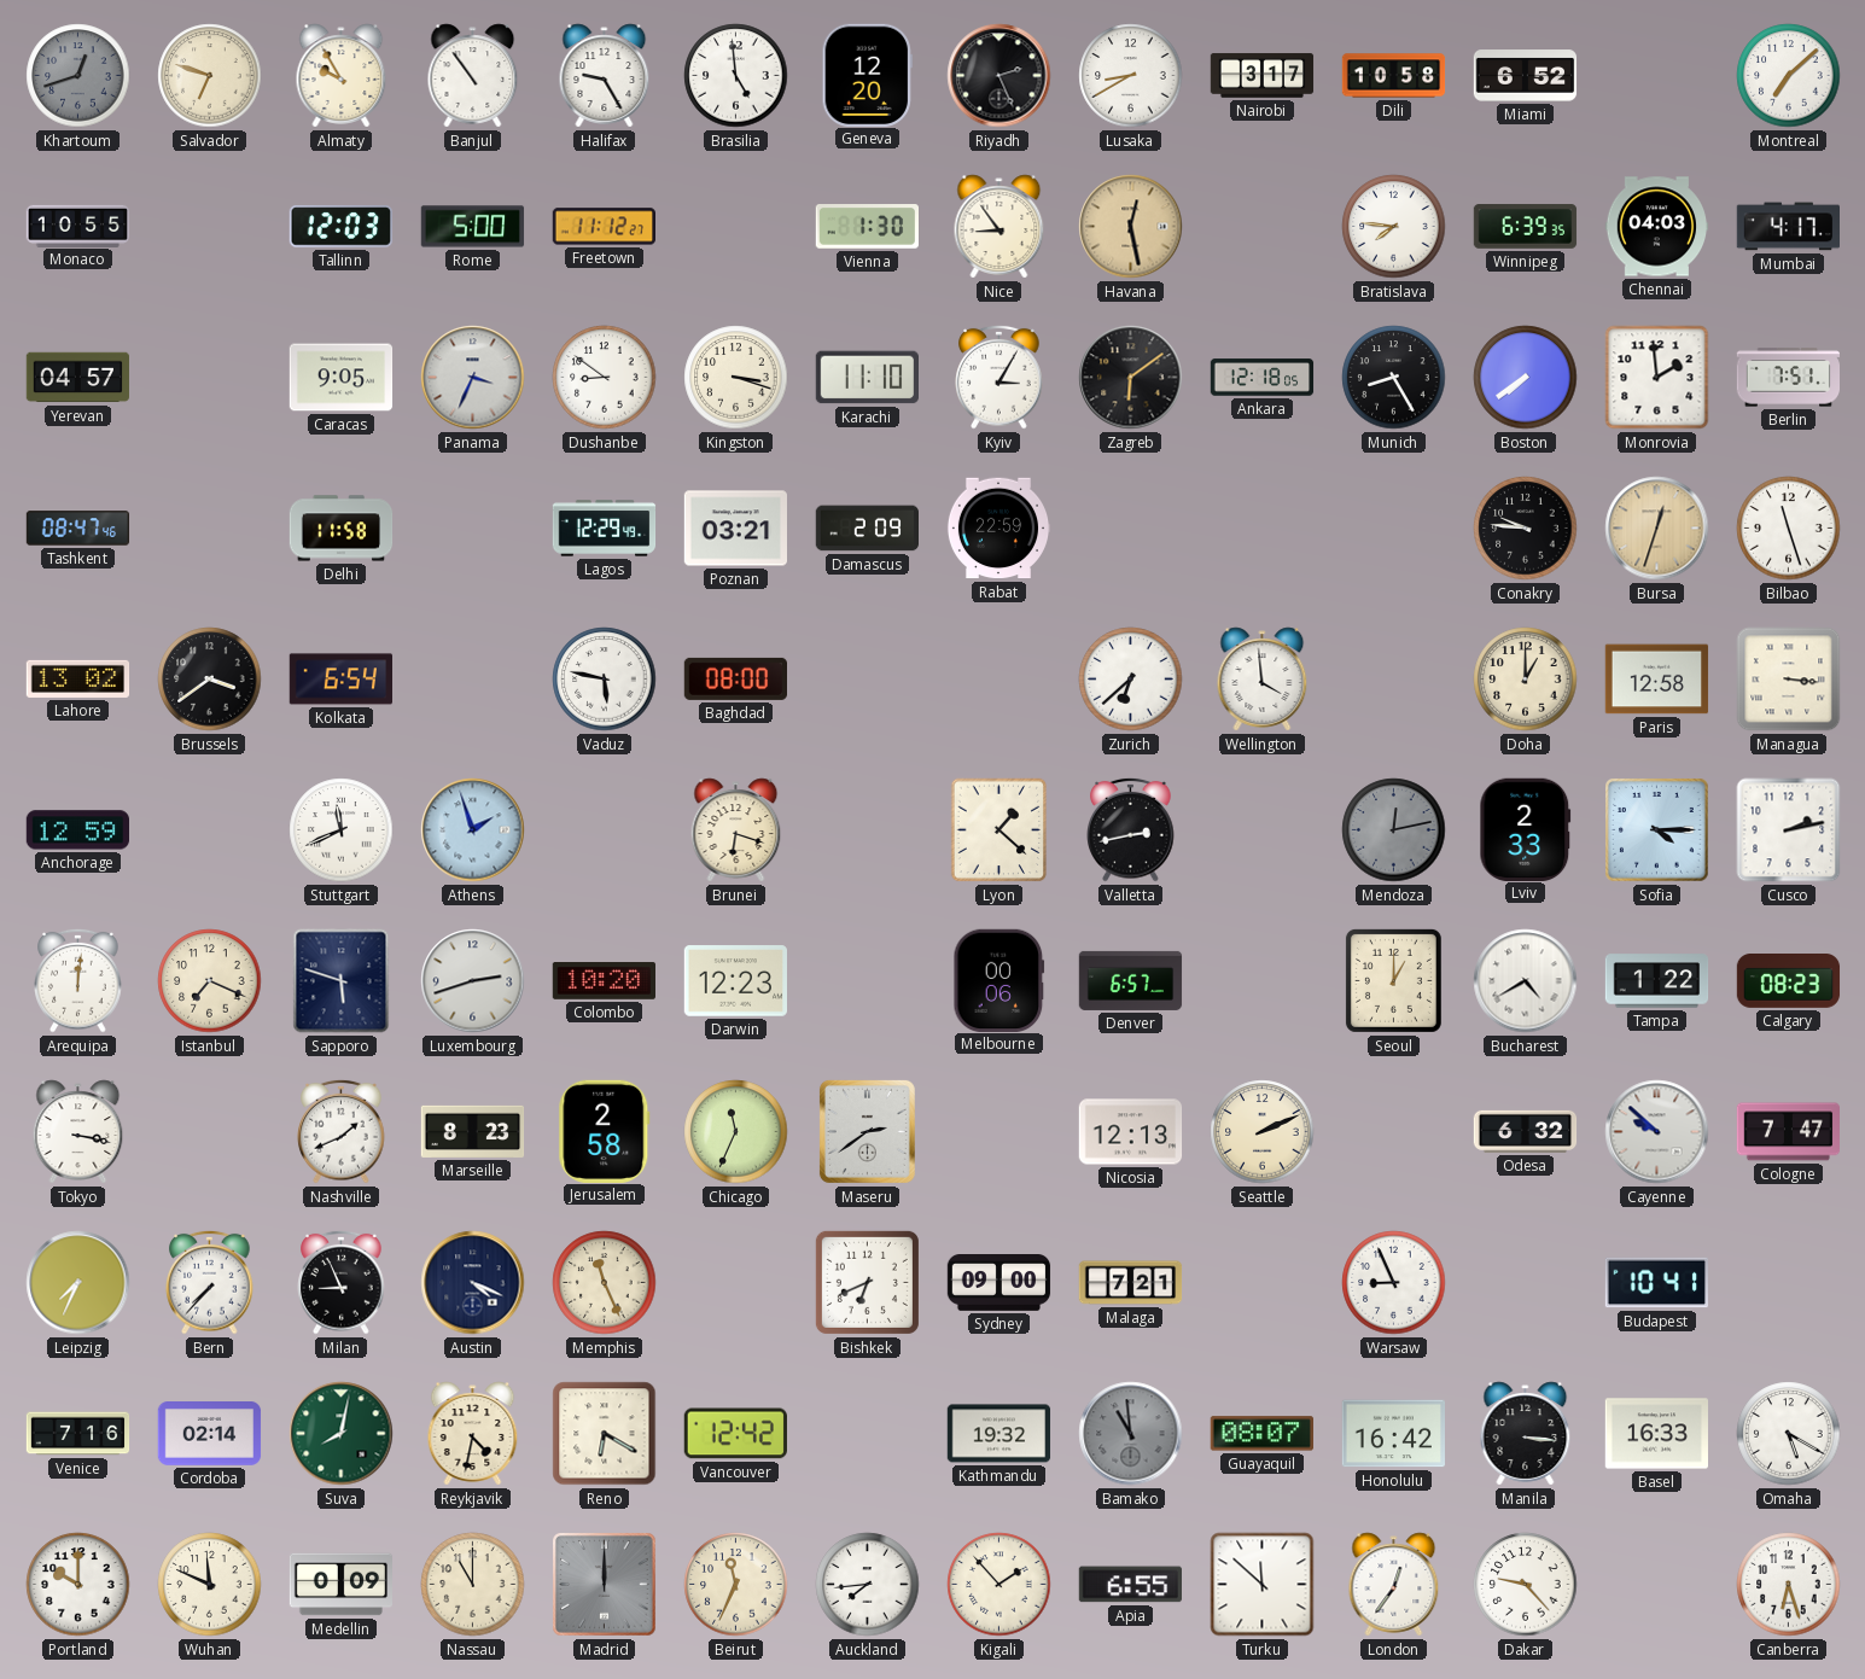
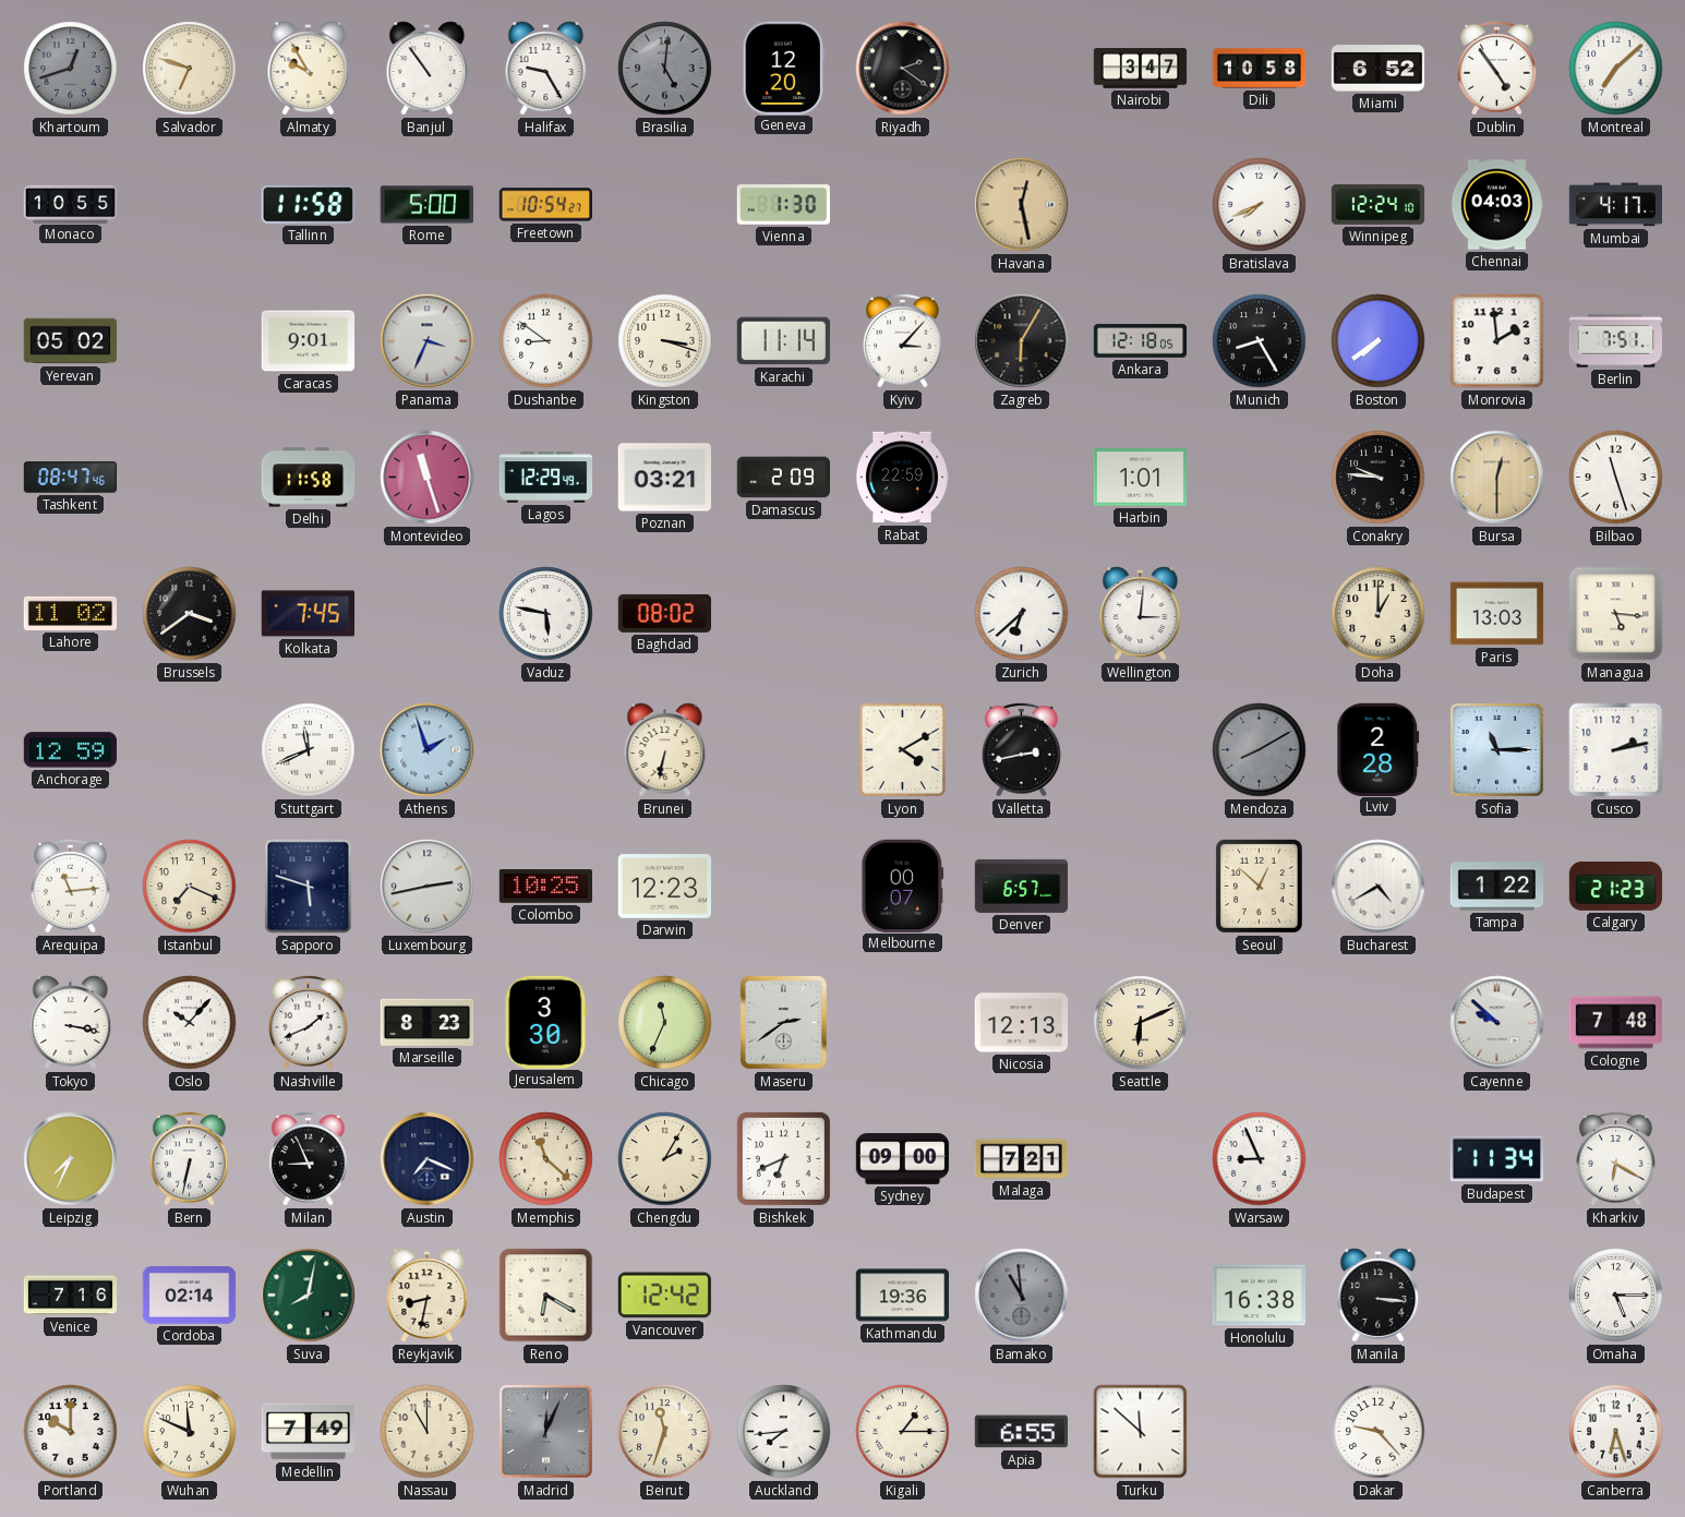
Brasilia: 4:59 -> 5:01
Brasilia dial: white -> grey
Riyadh: 2:26 -> 2:21
Lusaka: 8:40 -> none
Nairobi: 3:17 -> 3:47
Dublin: none -> 4:54
Tallinn: 12:03 -> 11:58
Freetown: 11:12 -> 10:54
Nice: 8:54 -> none
Bratislava: 7:46 -> 7:41
Winnipeg: 6:39 -> 12:24
Yerevan: 04:57 -> 05:02
Caracas: 9:05 -> 9:01
Karachi: 11:10 -> 11:14
Kyiv: 3:05 -> 3:07
Zagreb: 6:09 -> 6:05
Montevideo: none -> 11:27
Harbin: none -> 1:01
Bursa: 12:33 -> 12:30
Lahore: 13:02 -> 11:02
Kolkata: 6:54 -> 7:45
Baghdad: 08:00 -> 08:02
Wellington: 3:59 -> 3:01
Paris: 12:58 -> 13:03
Managua: 3:16 -> 5:16
Brunei: 6:18 -> 6:32
Lyon: 1:22 -> 4:10
Mendoza: 12:13 -> 8:10
Lviv: 2:33 -> 2:28
Sofia: 4:15 -> 11:15
Arequipa: 12:01 -> 11:14
Luxembourg: 2:42 -> 2:43
Colombo: 10:20 -> 10:25
Melbourne: 00:06 -> 00:07
Seoul: 1:00 -> 12:52
Calgary: 08:23 -> 21:23
Oslo: none -> 10:07
Jerusalem: 2:58 -> 3:30
Seattle: 2:11 -> 6:11
Odesa: 6:32 -> none
Cologne: 7:47 -> 7:48
Bern: 7:37 -> 6:32
Austin: 4:19 -> 7:19
Memphis: 11:26 -> 11:22
Chengdu: none -> 2:05
Budapest: 10:41 -> 11:34
Kharkiv: none -> 6:20
Reykjavik: 4:32 -> 8:32
Kathmandu: 19:32 -> 19:36
Guayaquil: 08:07 -> none
Honolulu: 16:42 -> 16:38
Basel: 16:33 -> none
Omaha: 5:20 -> 5:15
Medellin: 0:09 -> 7:49
Madrid: 12:00 -> 12:04
Beirut: 11:34 -> 11:33
Kigali: 1:53 -> 1:15
London: 12:36 -> none
